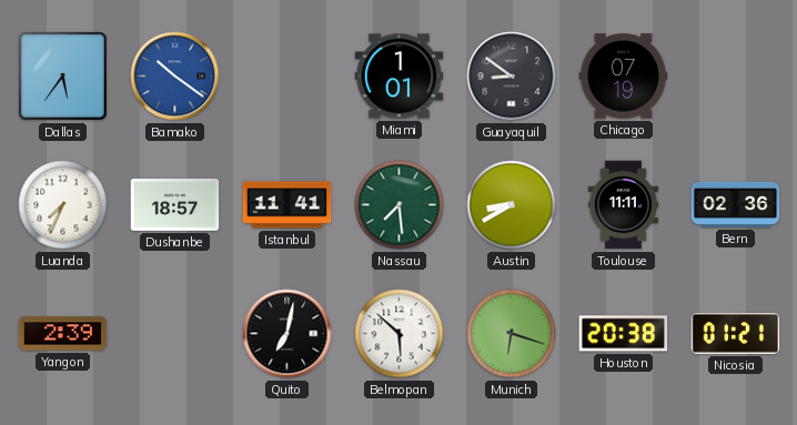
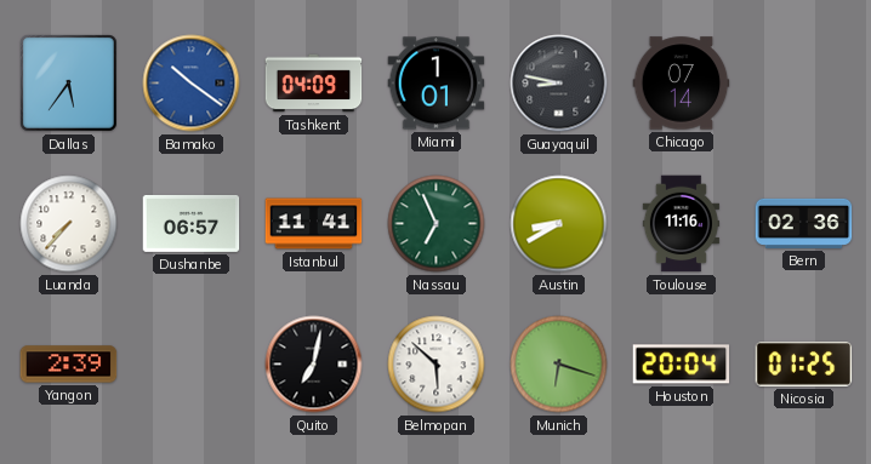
Tashkent: none -> 04:09
Guayaquil: 8:51 -> 8:47
Chicago: 07:19 -> 07:14
Luanda: 7:34 -> 7:37
Dushanbe: 18:57 -> 06:57
Nassau: 7:29 -> 6:56
Toulouse: 11:11 -> 11:16
Houston: 20:38 -> 20:04
Nicosia: 01:21 -> 01:25
